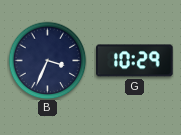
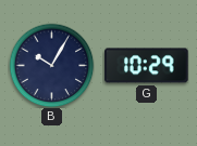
B: 3:34 -> 10:05
